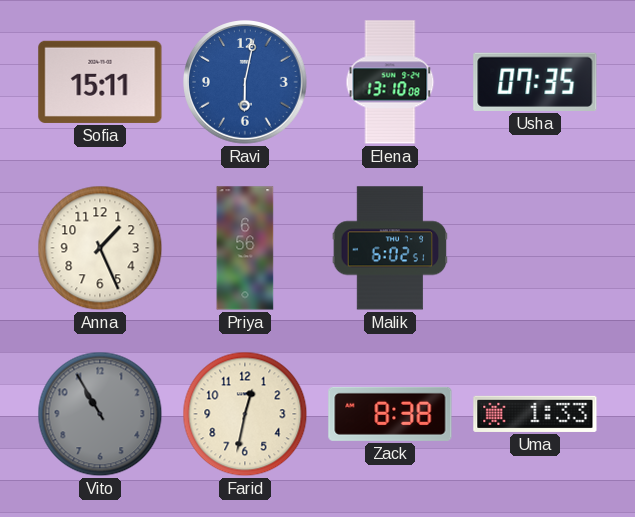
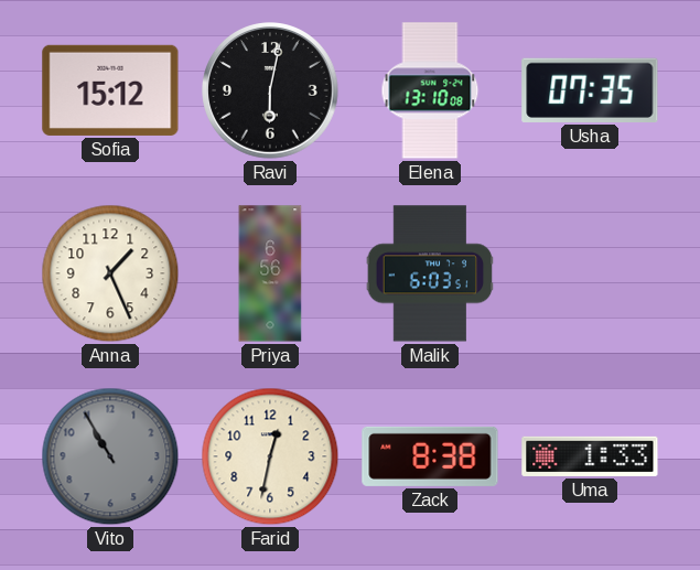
Sofia: 15:11 -> 15:12
Ravi dial: blue -> black
Malik: 6:02 -> 6:03
